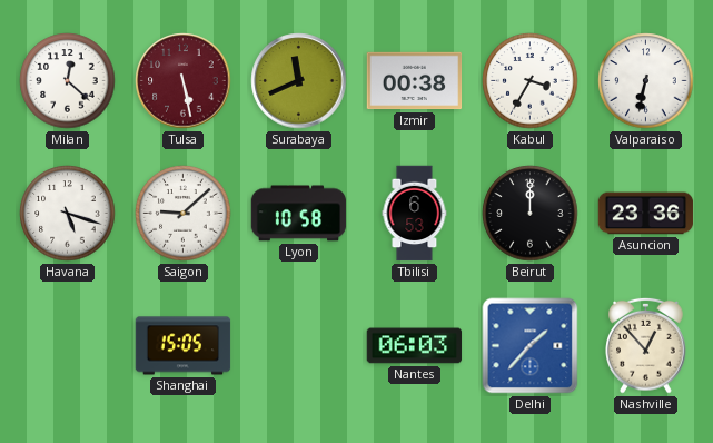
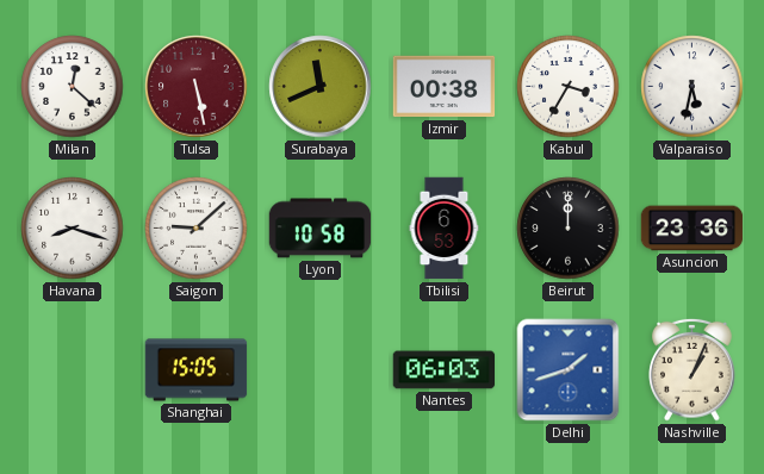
Valparaiso: 6:32 -> 5:32
Havana: 5:18 -> 8:18
Delhi: 1:37 -> 1:42
Nashville: 12:53 -> 1:04
